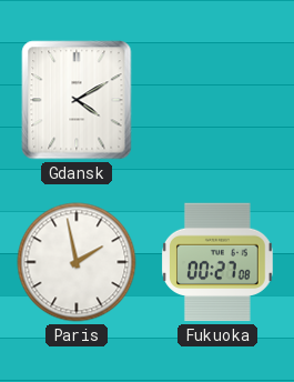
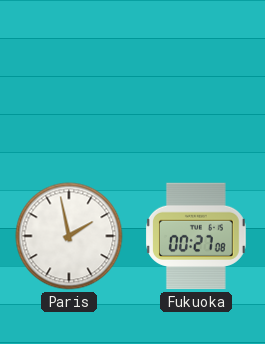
Gdansk: 4:10 -> none
